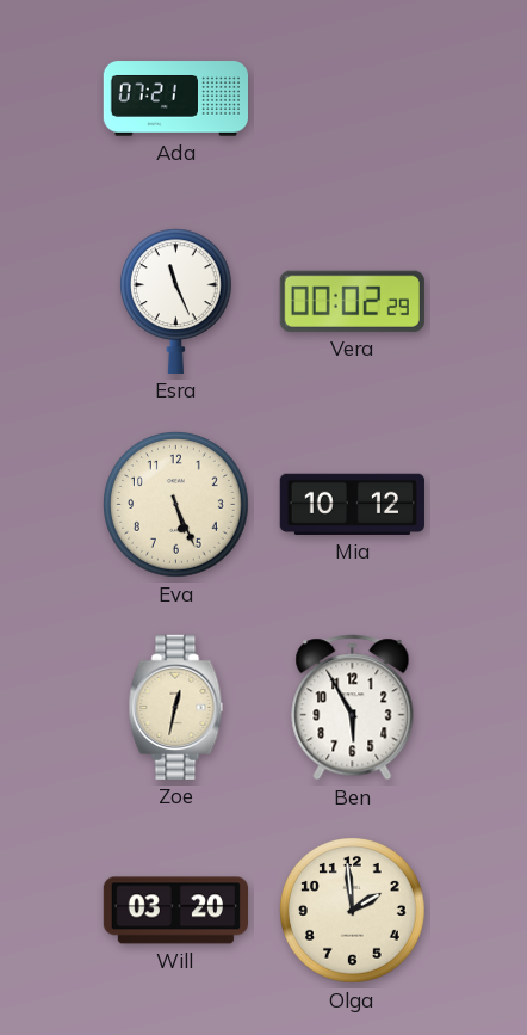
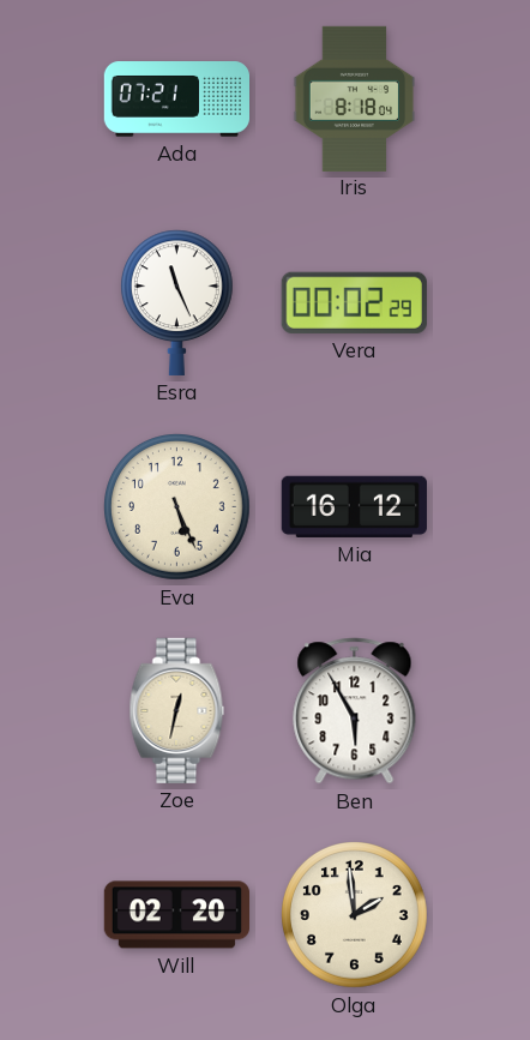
Iris: none -> 8:18
Mia: 10:12 -> 16:12
Will: 03:20 -> 02:20
